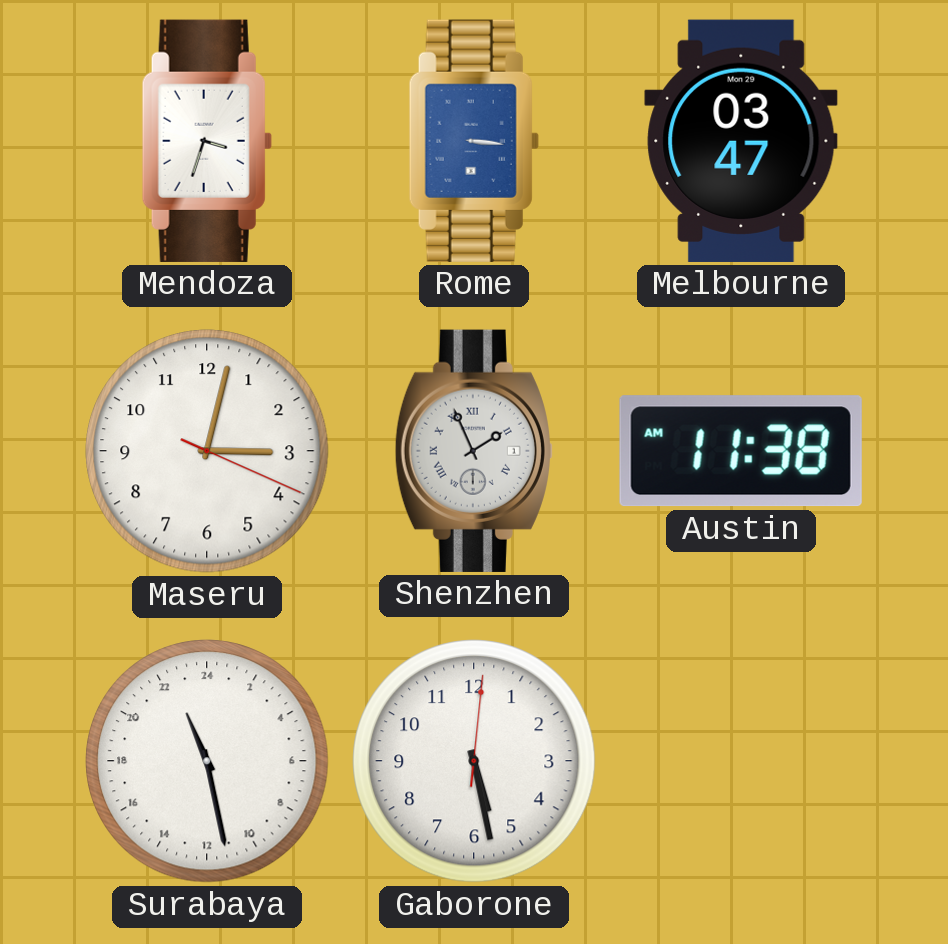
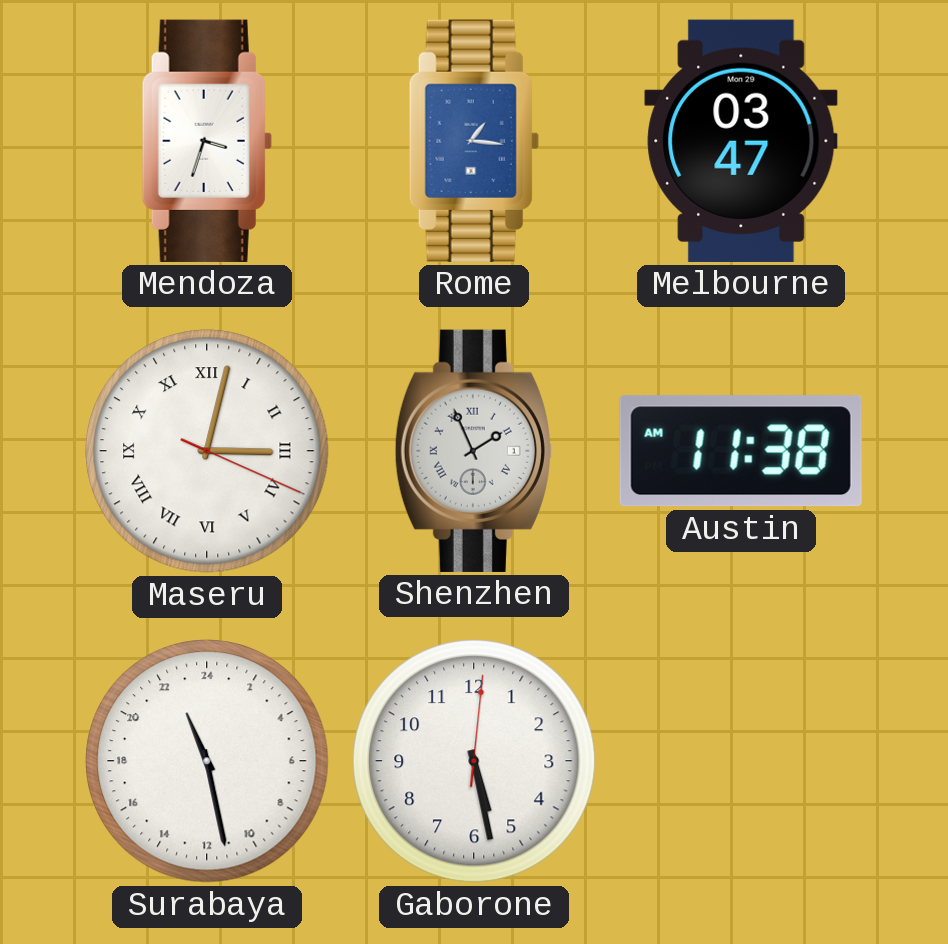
Rome: 3:16 -> 1:16
Maseru numerals: Arabic -> Roman
